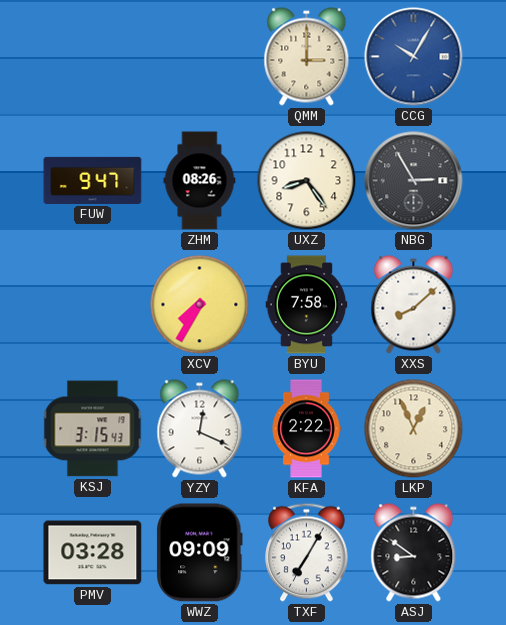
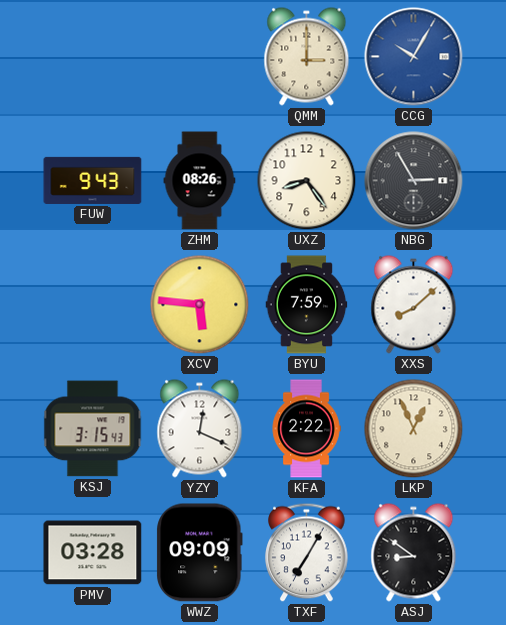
FUW: 9:47 -> 9:43
XCV: 7:35 -> 5:46
BYU: 7:58 -> 7:59
